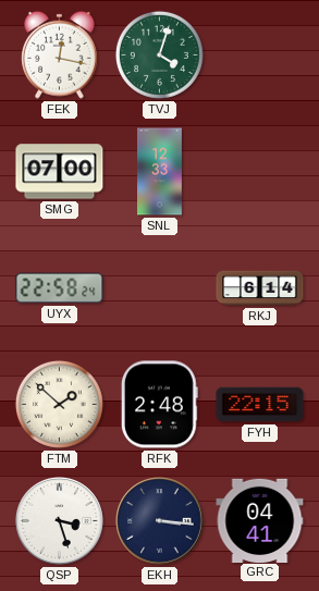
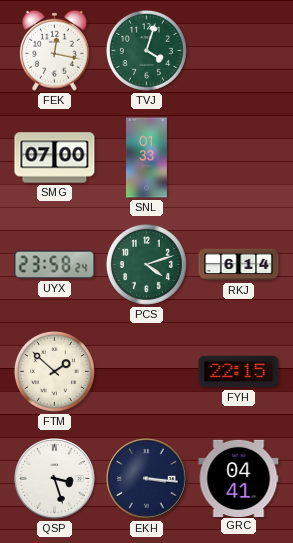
SNL: 12:33 -> 01:33
UYX: 22:58 -> 23:58
PCS: none -> 4:12
RFK: 2:48 -> none
